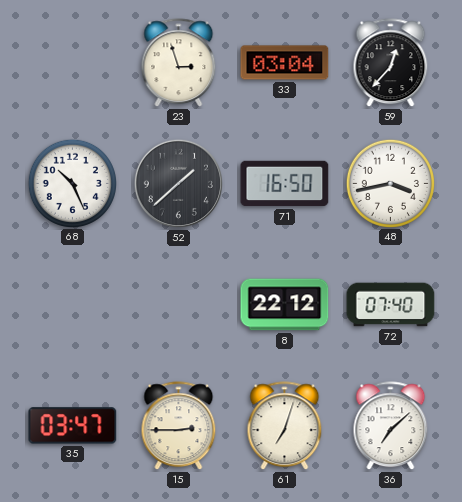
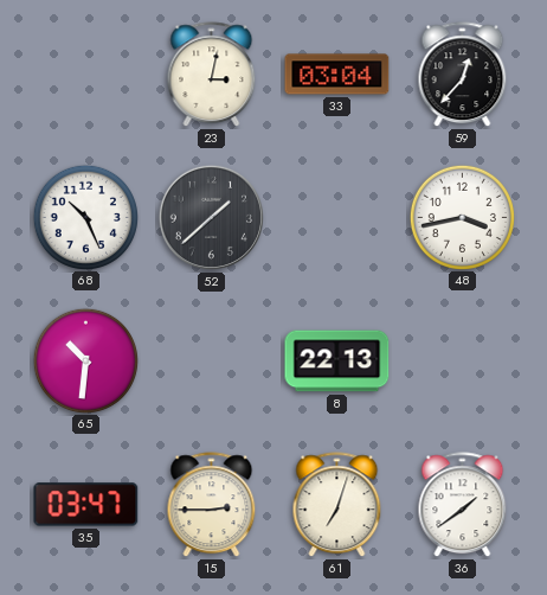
23: 2:57 -> 3:02
71: 16:50 -> none
65: none -> 10:31
8: 22:12 -> 22:13
72: 07:40 -> none
36: 7:08 -> 1:39
